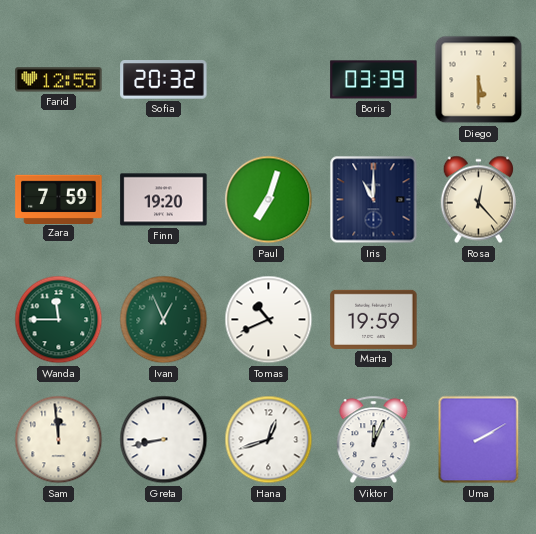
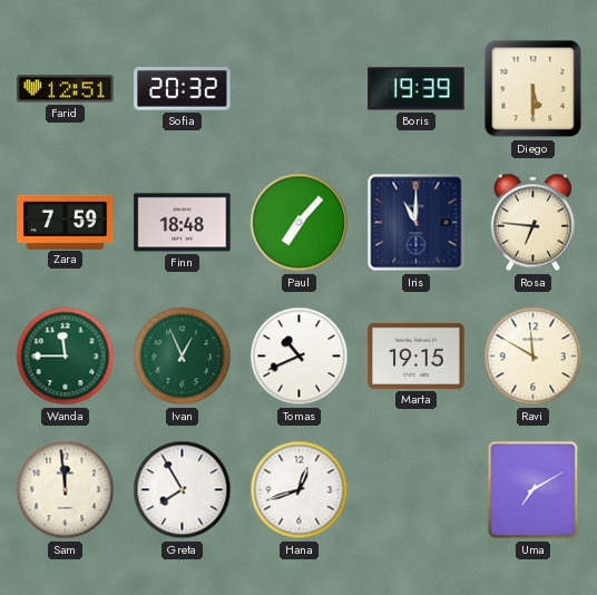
Farid: 12:55 -> 12:51
Boris: 03:39 -> 19:39
Finn: 19:20 -> 18:48
Paul: 7:03 -> 7:07
Rosa: 12:23 -> 6:46
Marta: 19:59 -> 19:15
Ravi: none -> 11:50
Greta: 8:43 -> 7:55
Viktor: 12:04 -> none
Uma: 2:10 -> 7:10
